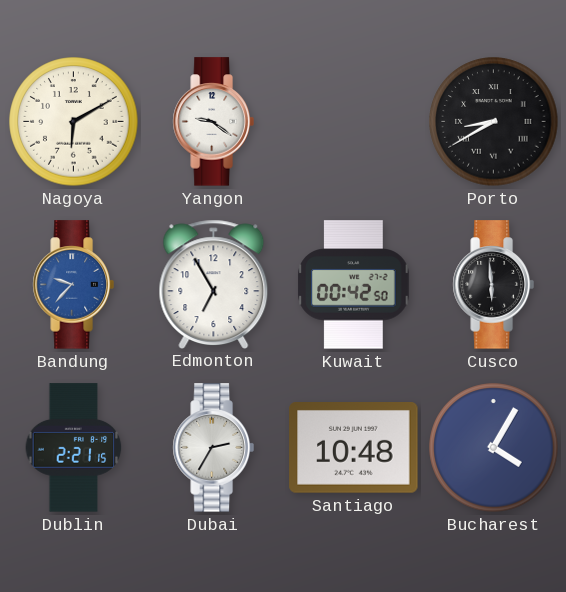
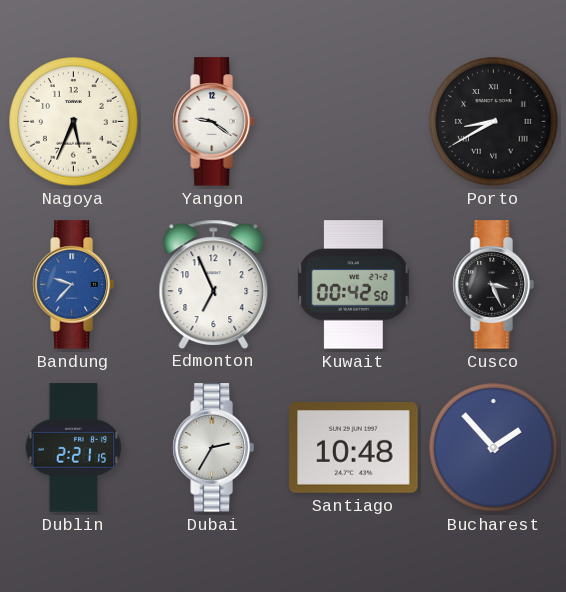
Nagoya: 6:10 -> 5:34
Edmonton: 6:55 -> 6:56
Cusco: 5:59 -> 3:26
Bucharest: 4:05 -> 1:53
